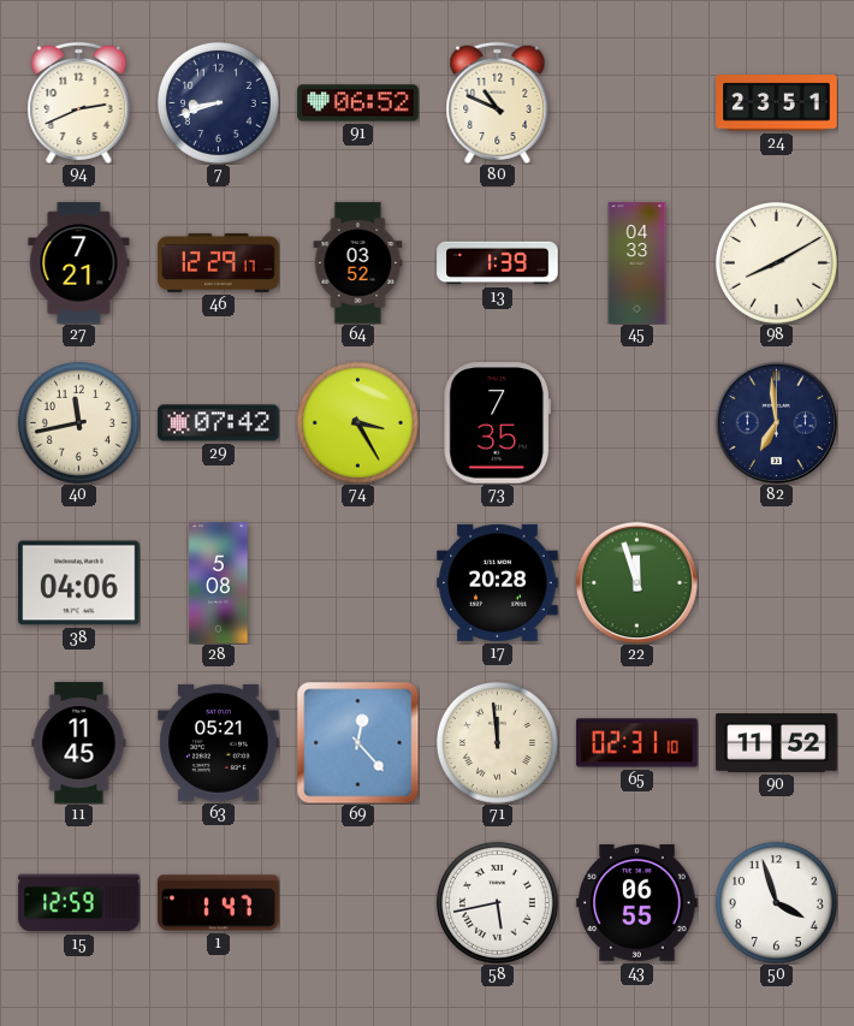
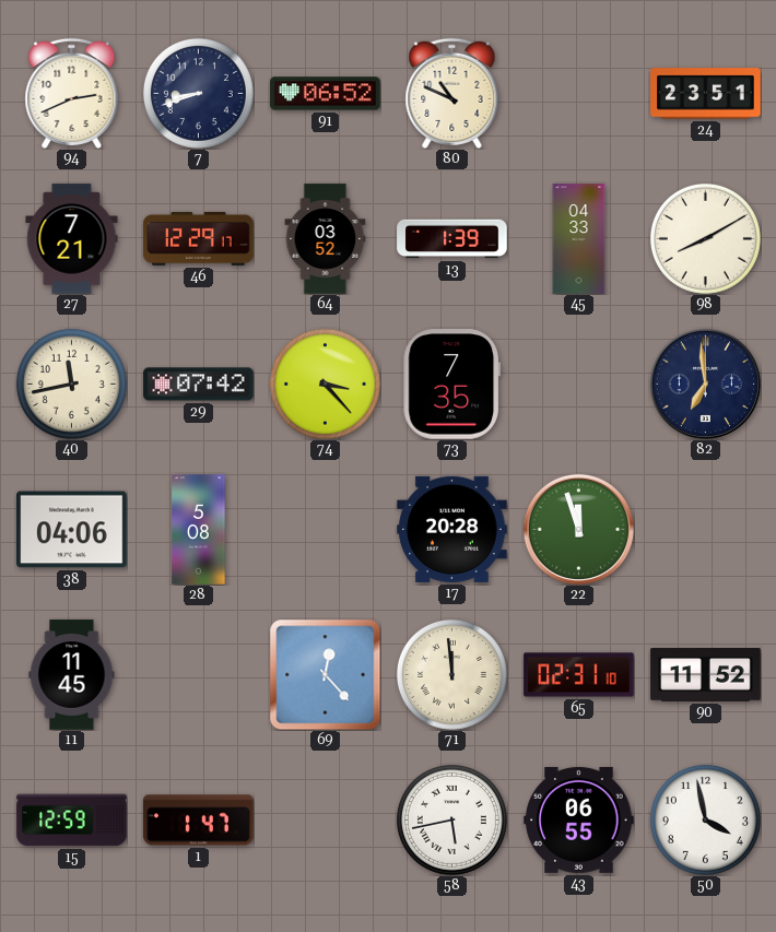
74: 3:25 -> 3:23
63: 05:21 -> none
50: 3:57 -> 3:58
